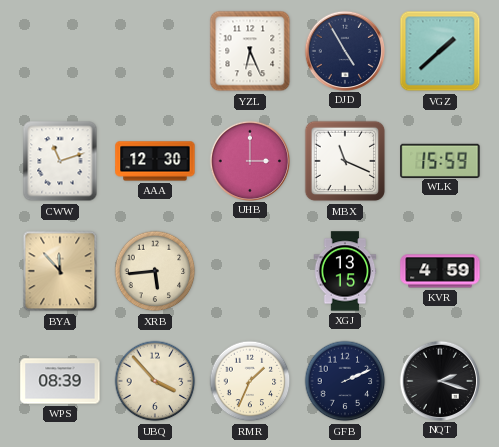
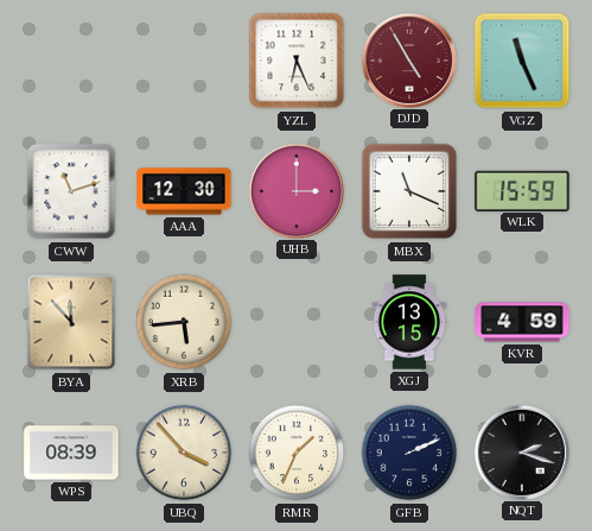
DJD dial: navy -> burgundy
VGZ: 1:38 -> 11:26
